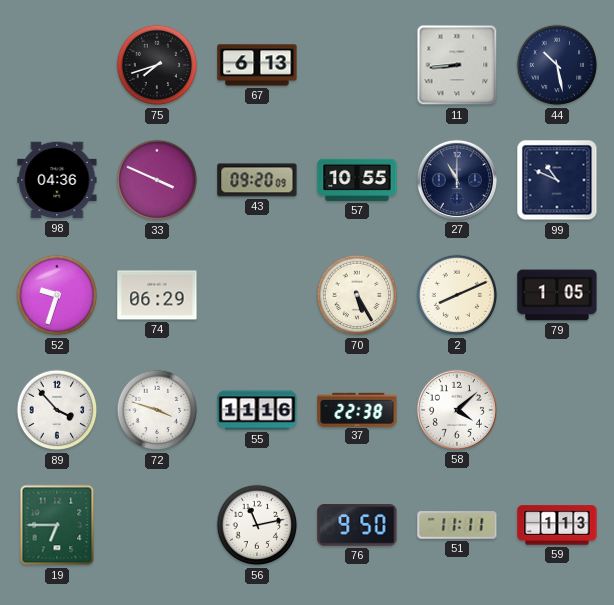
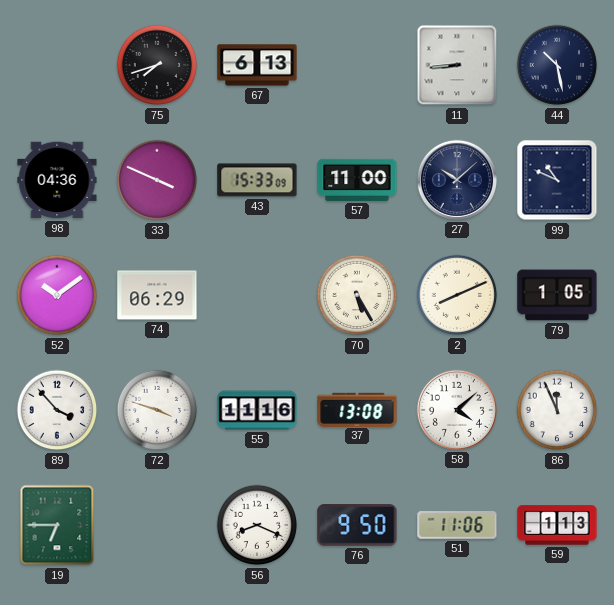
43: 09:20 -> 15:33
57: 10:55 -> 11:00
27: 11:00 -> 10:08
52: 9:33 -> 10:09
37: 22:38 -> 13:08
86: none -> 11:56
56: 11:13 -> 8:19
51: 11:11 -> 11:06
